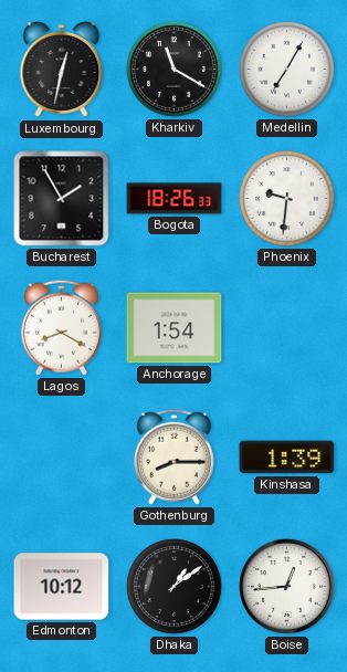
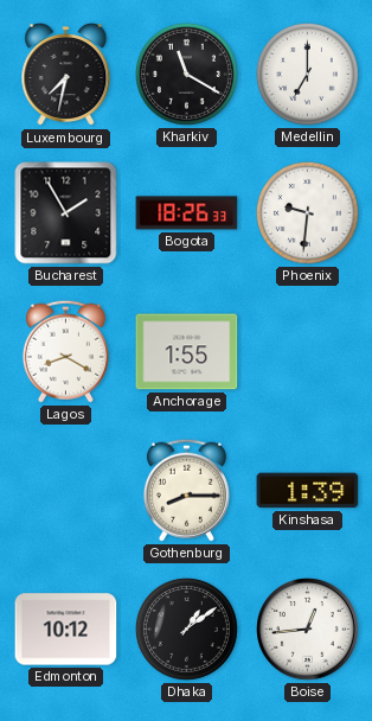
Luxembourg: 12:32 -> 7:32
Medellin: 7:05 -> 7:00
Anchorage: 1:54 -> 1:55
